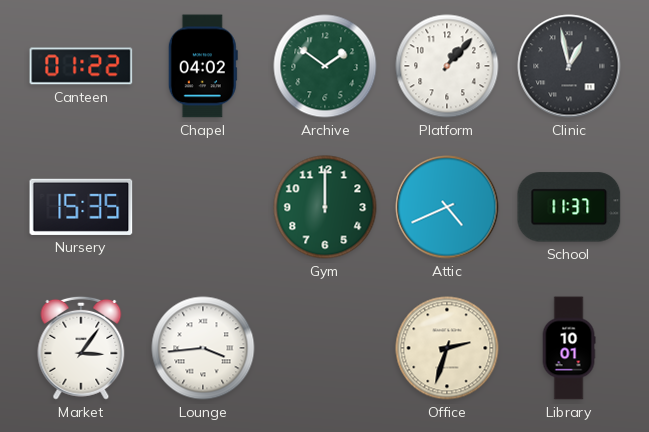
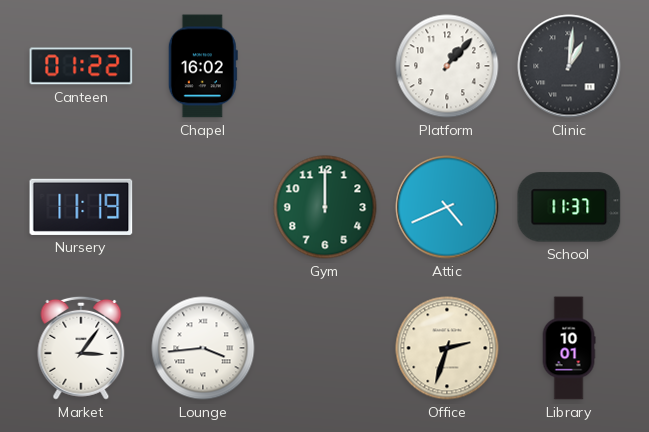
Chapel: 04:02 -> 16:02
Archive: 1:51 -> none
Clinic: 12:58 -> 1:01
Nursery: 15:35 -> 11:19
